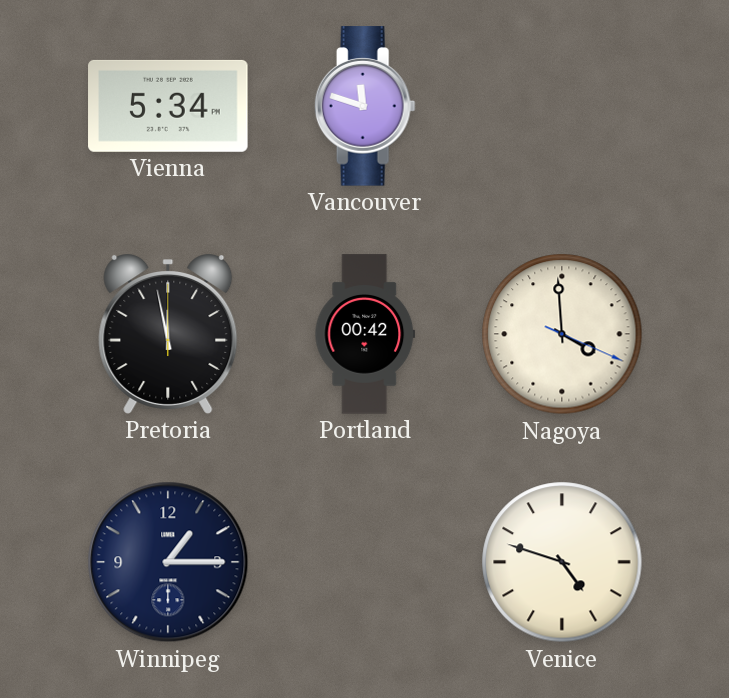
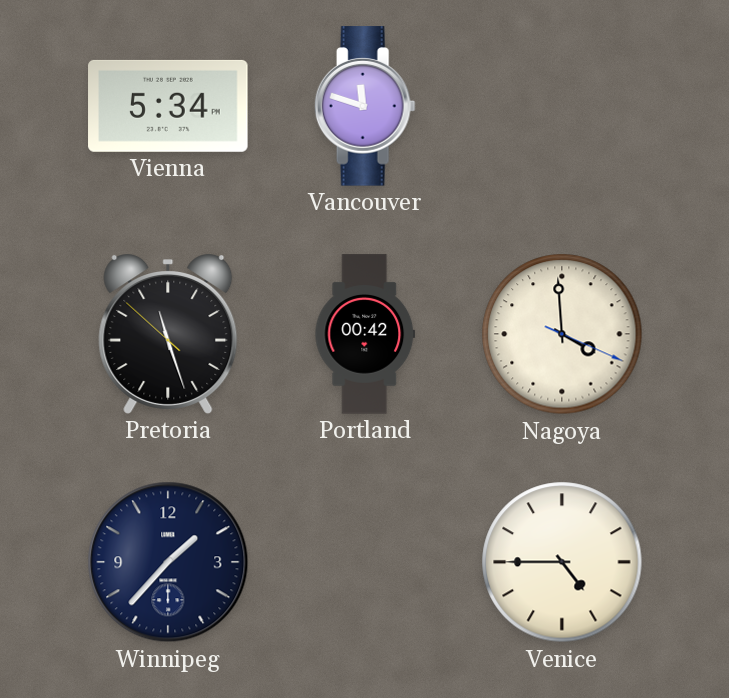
Pretoria: 11:58 -> 11:26
Winnipeg: 1:15 -> 1:37
Venice: 4:48 -> 4:45
